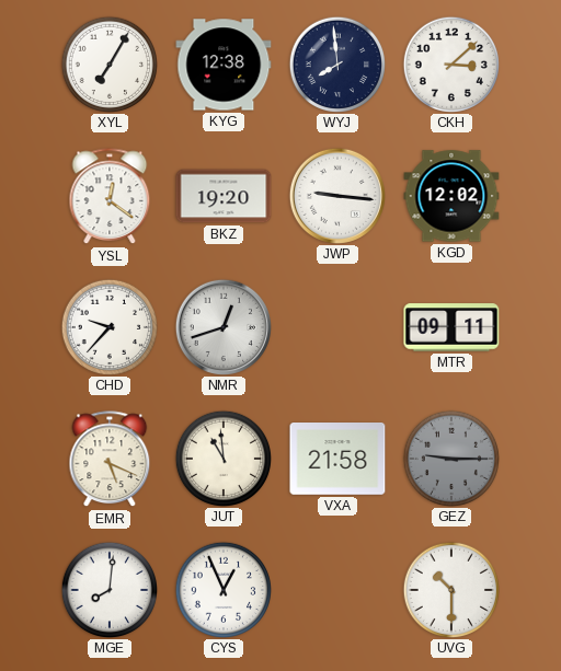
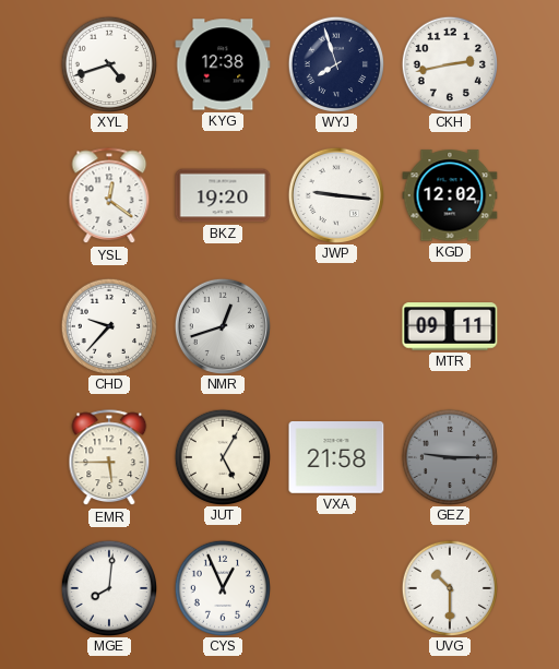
XYL: 7:05 -> 4:42
WYJ: 7:59 -> 7:57
CKH: 3:08 -> 2:43
EMR: 5:19 -> 5:45
JUT: 10:59 -> 5:05
